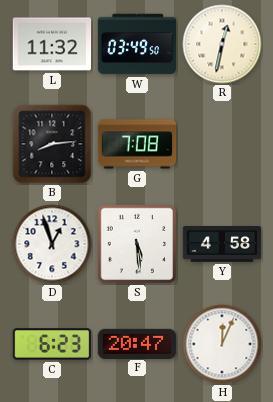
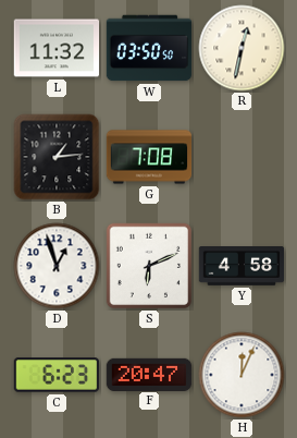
W: 03:49 -> 03:50
B: 8:14 -> 1:14
S: 5:29 -> 6:11
